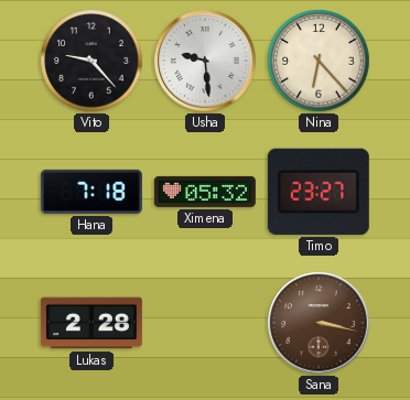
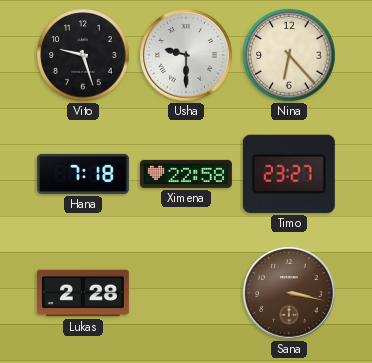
Vito: 9:23 -> 9:27
Usha: 9:29 -> 9:30
Ximena: 05:32 -> 22:58
